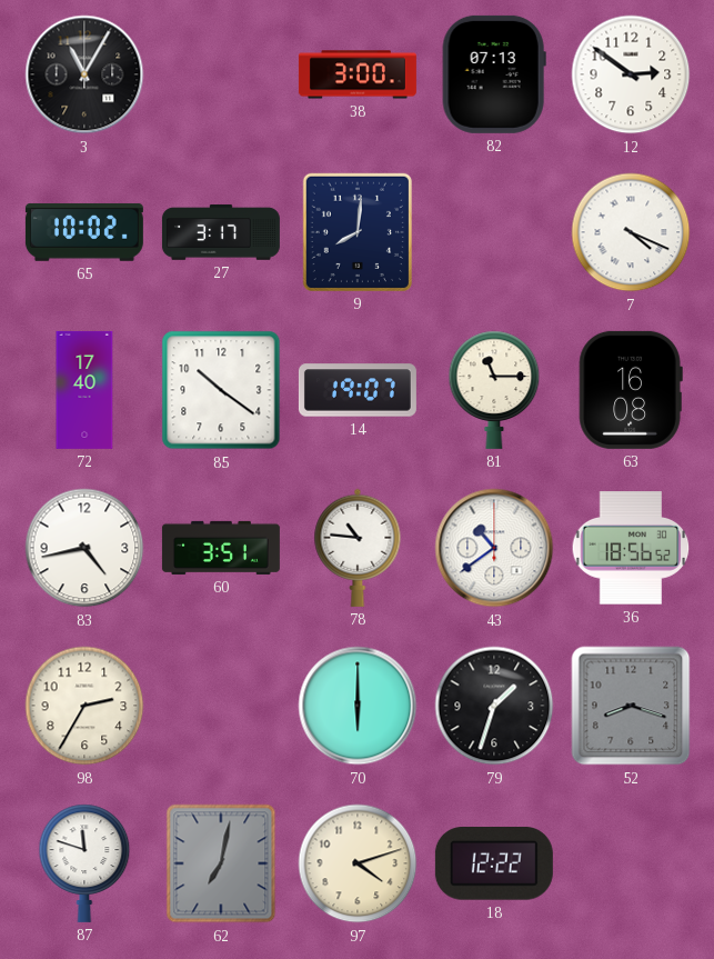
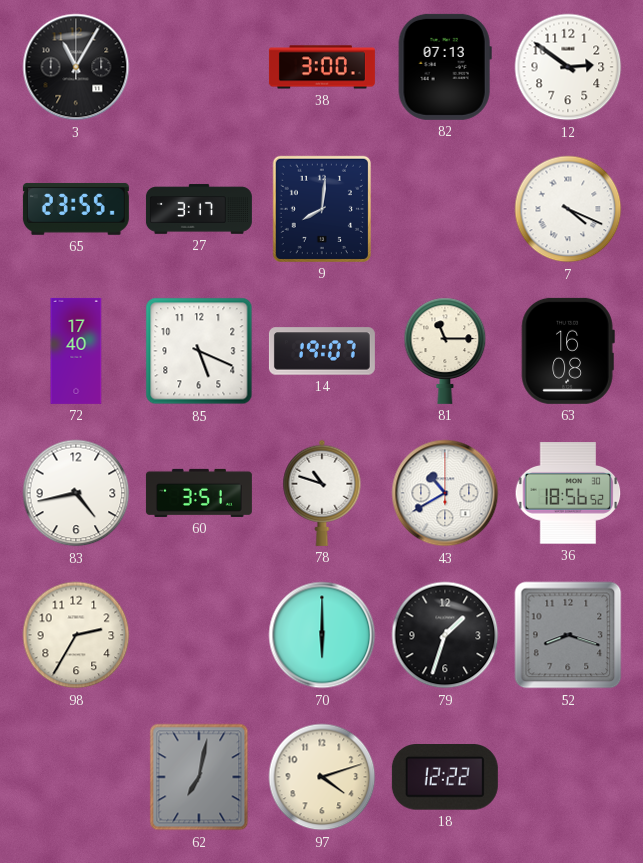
65: 10:02 -> 23:55
85: 10:21 -> 5:19
78: 10:46 -> 10:48
43: 10:39 -> 10:40
87: 11:48 -> none
